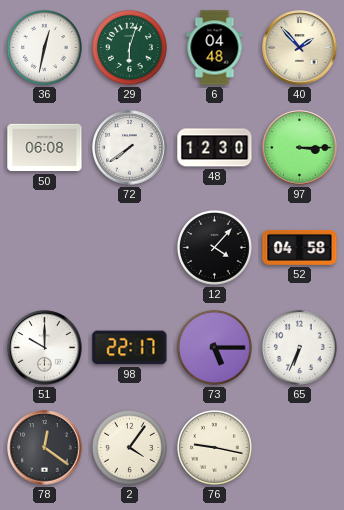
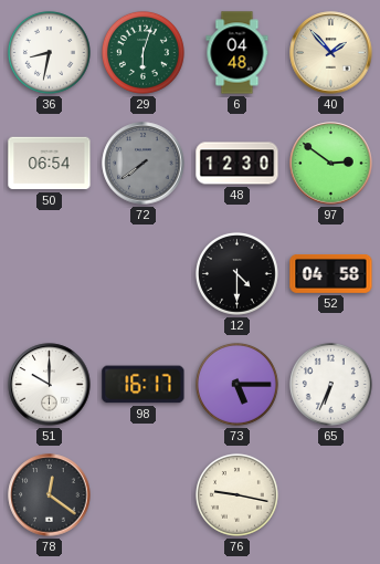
36: 12:32 -> 8:32
50: 06:08 -> 06:54
72 dial: white -> grey
97: 3:15 -> 2:51
12: 4:07 -> 4:30
98: 22:17 -> 16:17
2: 4:06 -> none
